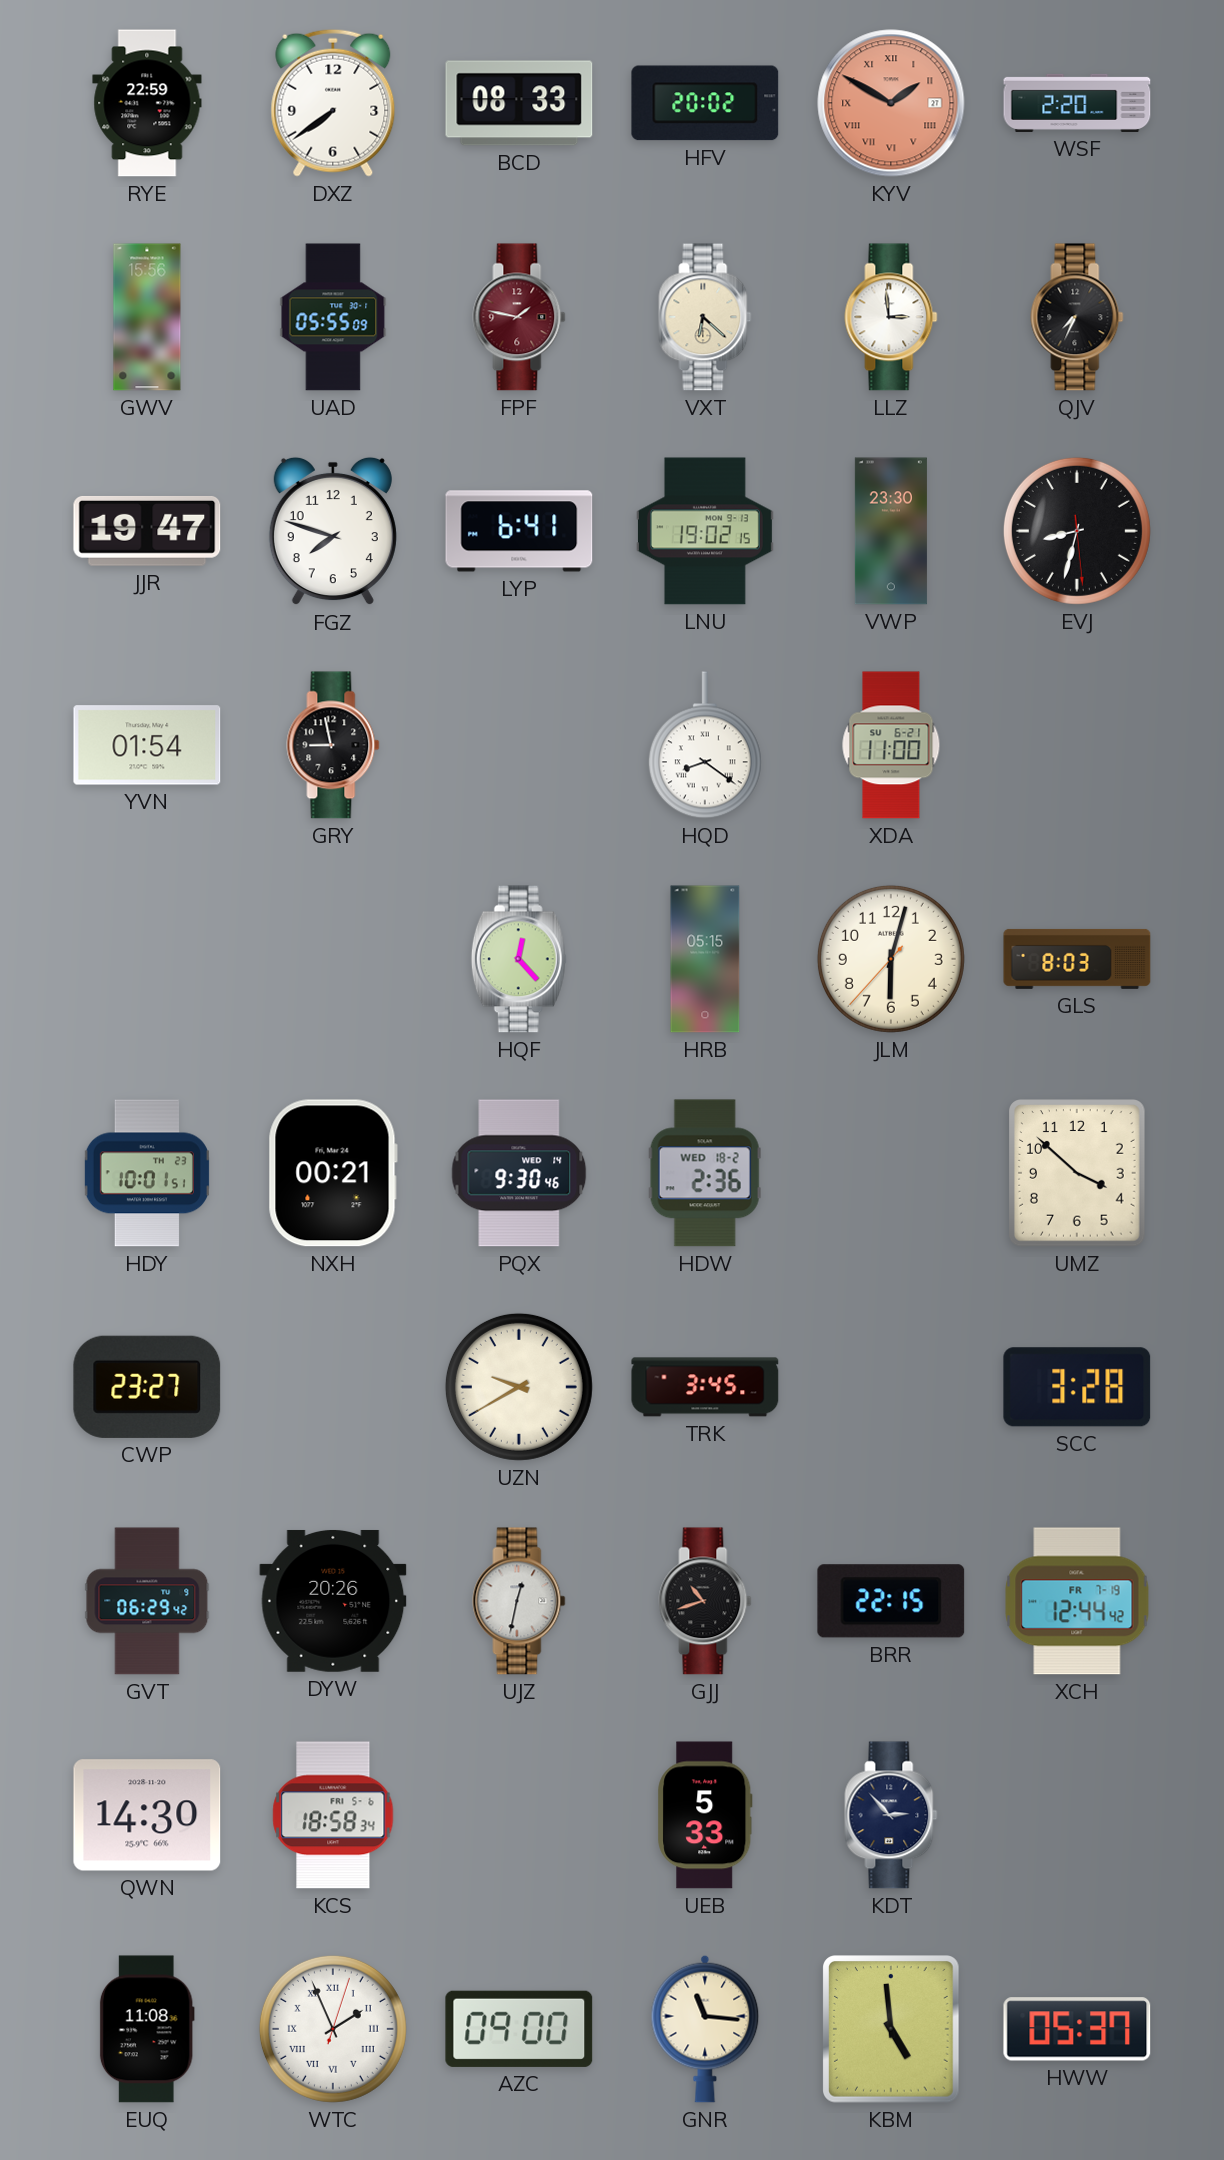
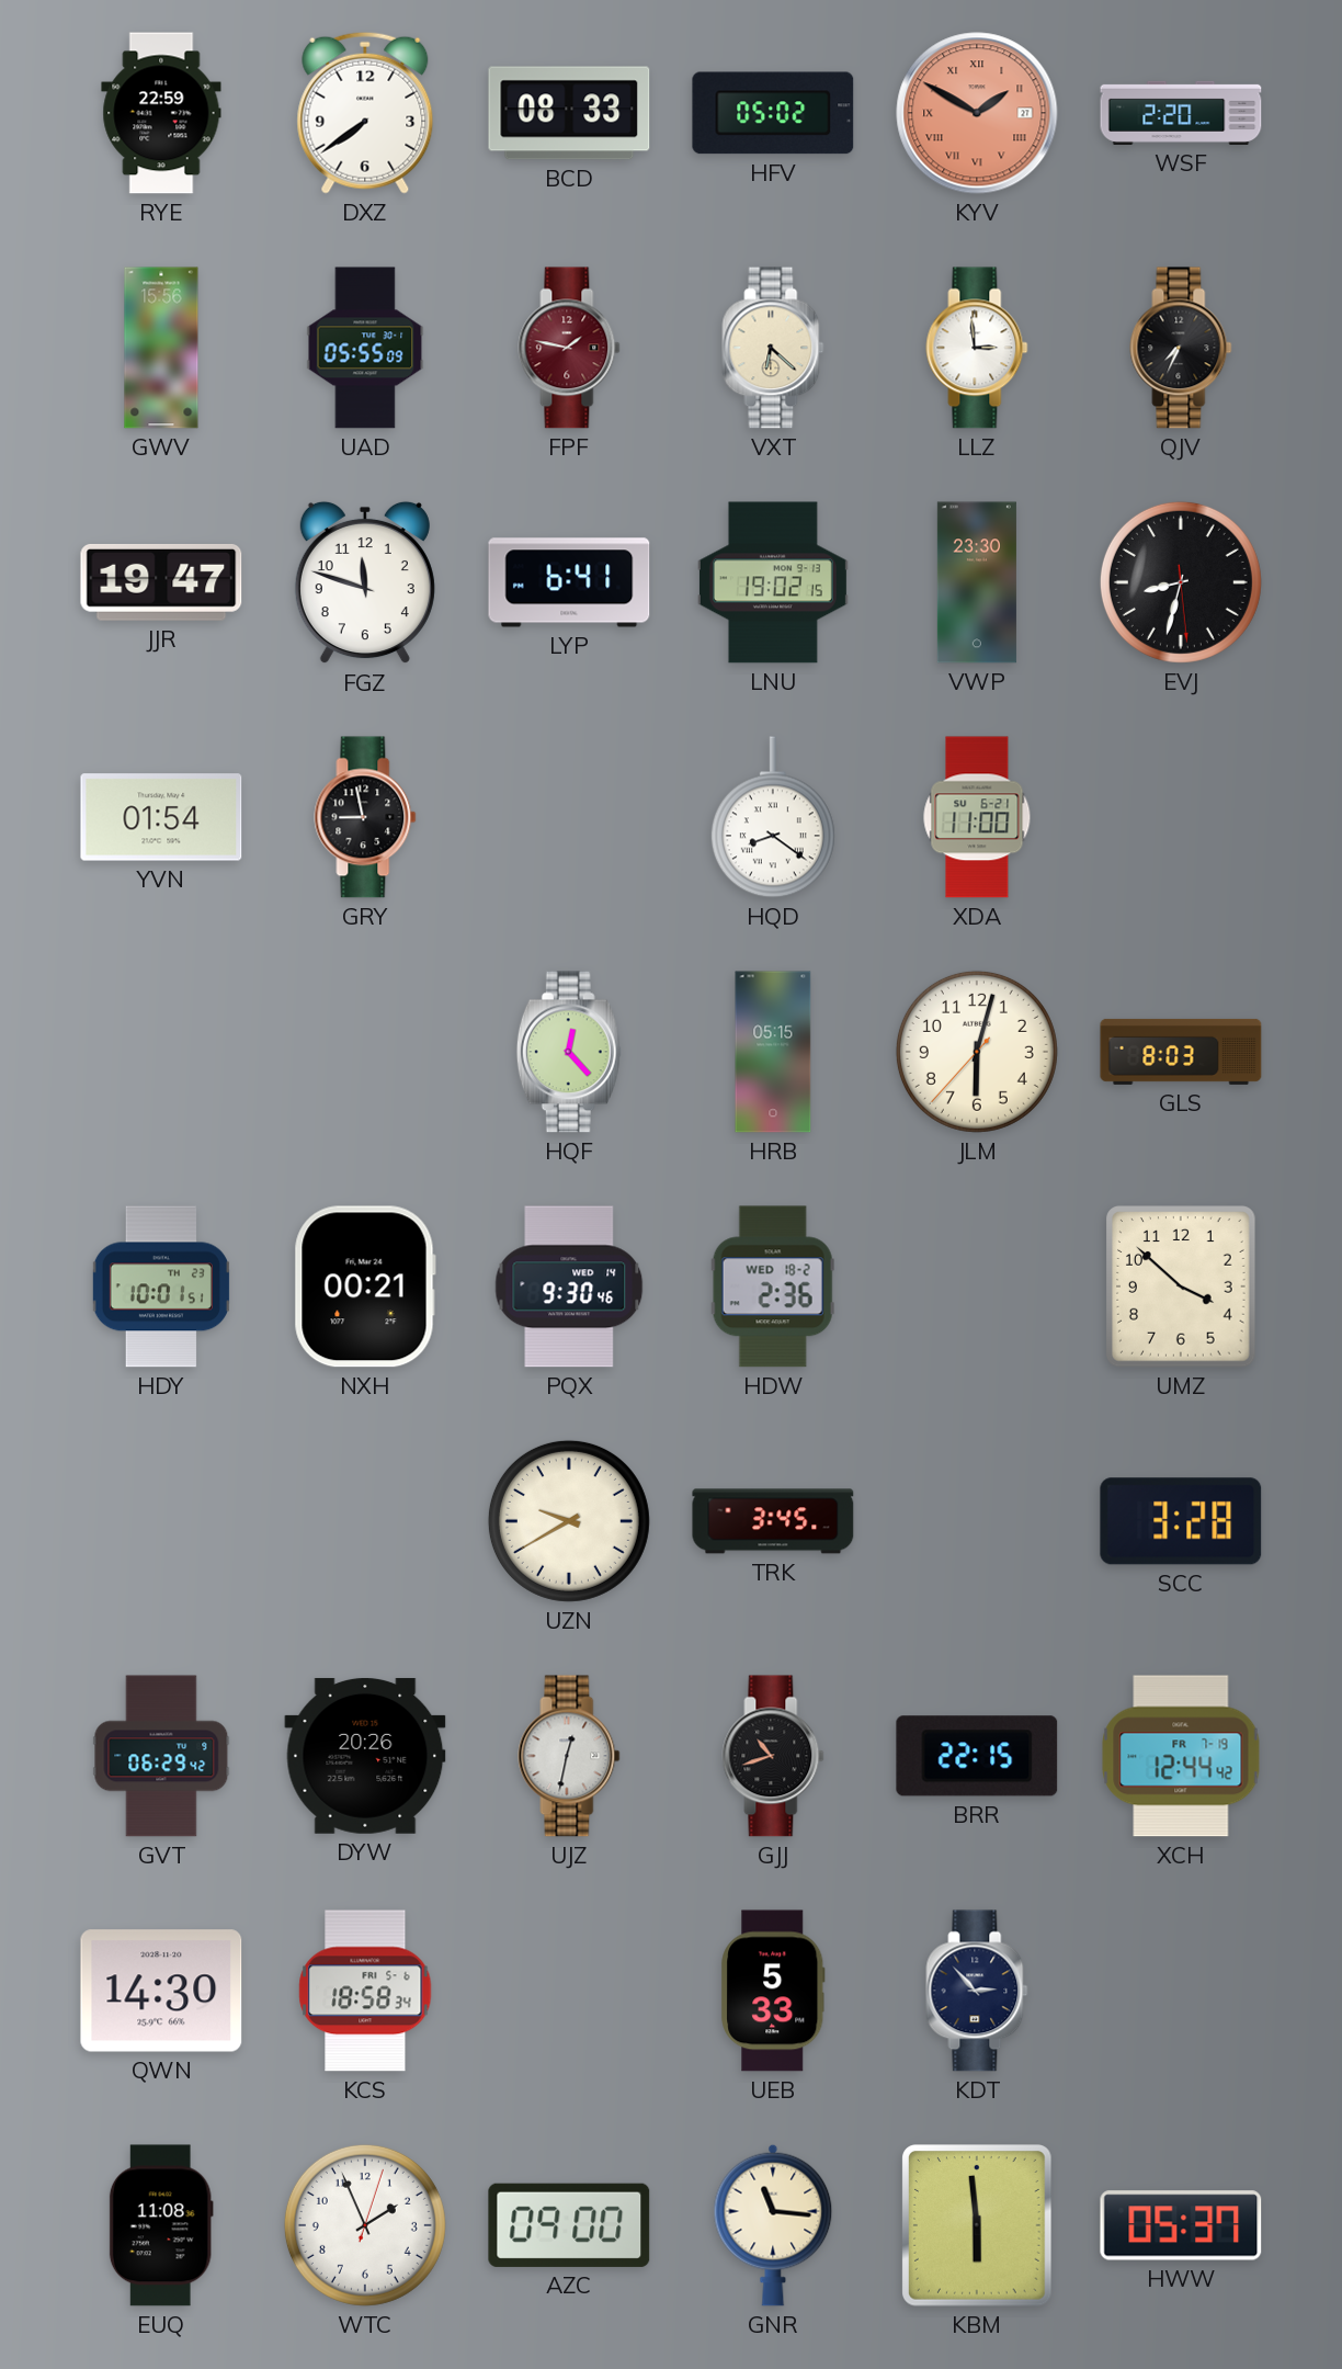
HFV: 20:02 -> 05:02
FGZ: 7:48 -> 11:48
CWP: 23:27 -> none
WTC numerals: Roman -> Arabic
KBM: 4:59 -> 5:59
